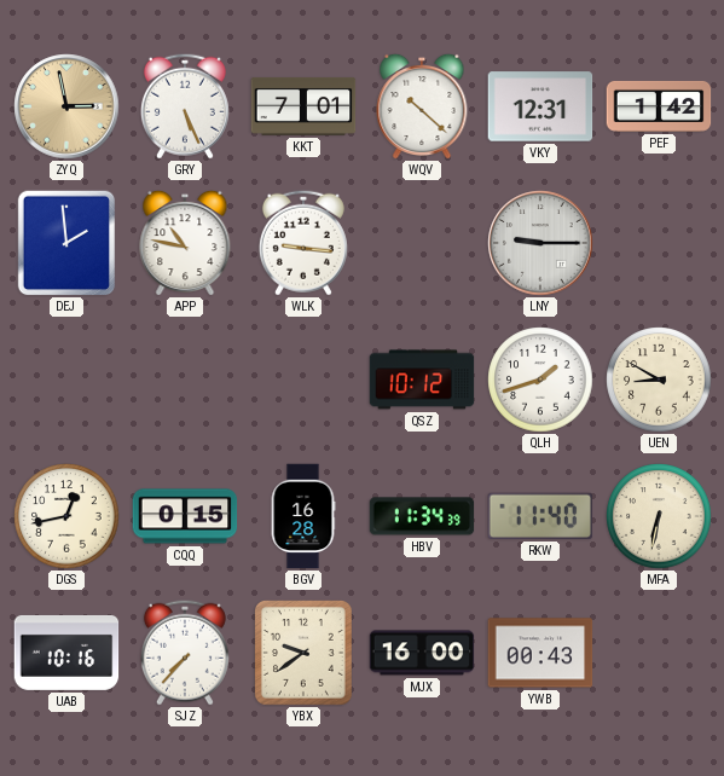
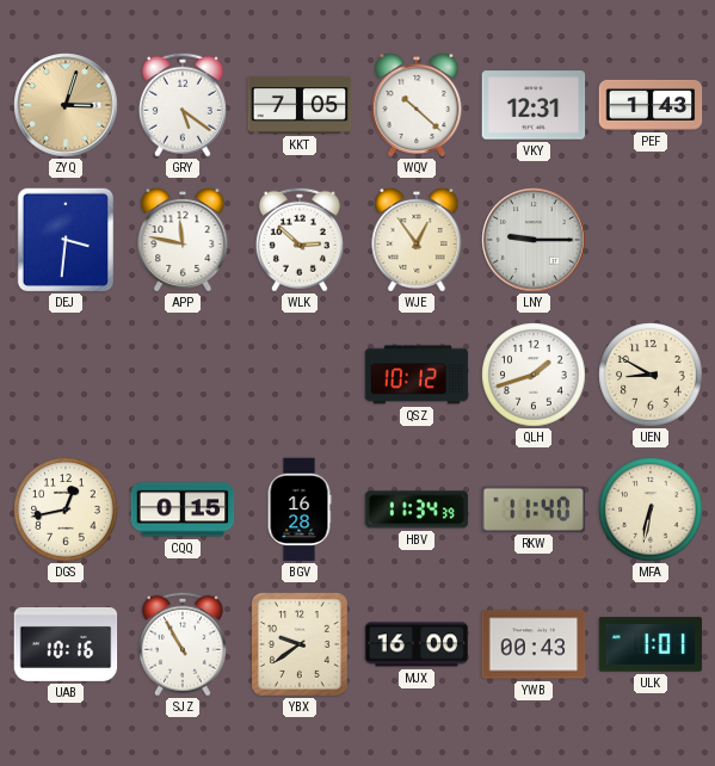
ZYQ: 2:58 -> 3:03
GRY: 5:26 -> 5:21
KKT: 7:01 -> 7:05
PEF: 1:42 -> 1:43
DEJ: 1:59 -> 3:31
APP: 10:47 -> 11:47
WLK: 9:16 -> 2:52
WJE: none -> 12:54
SJZ: 7:37 -> 10:55
ULK: none -> 1:01
